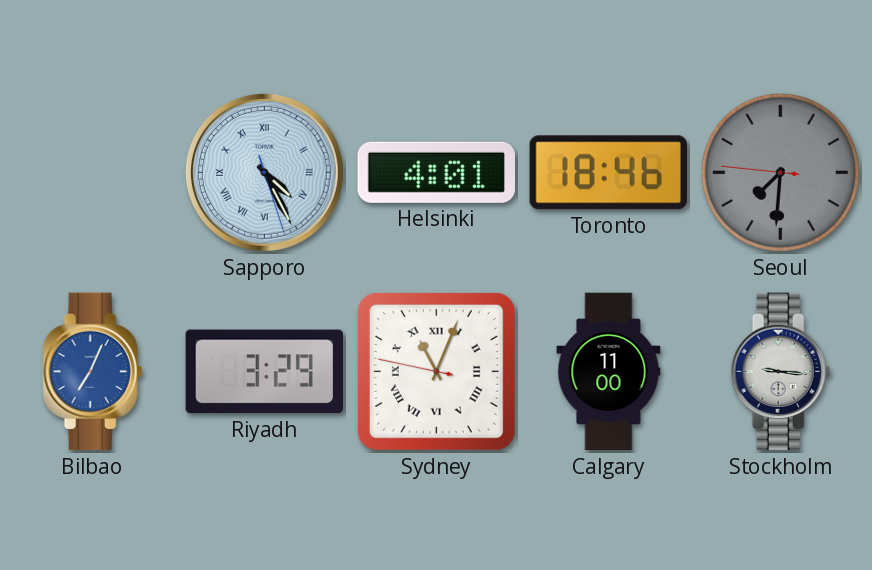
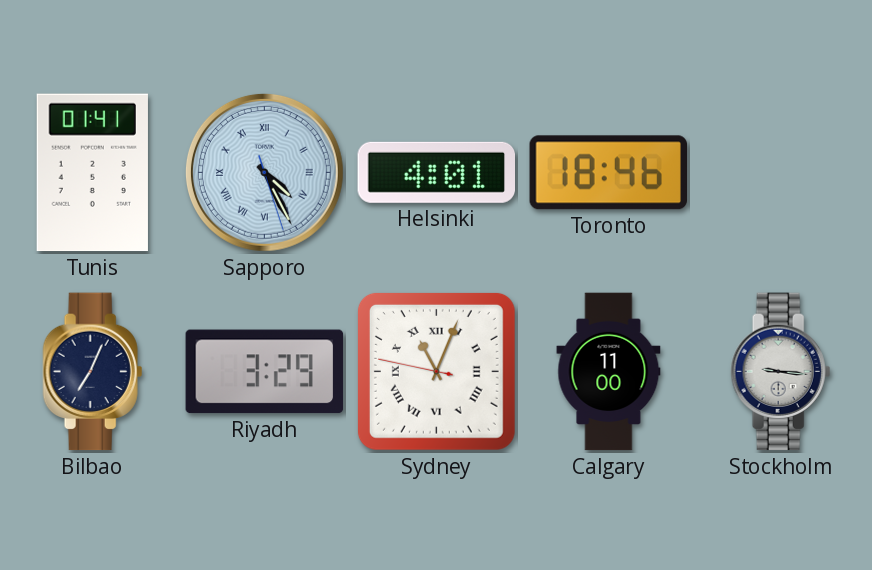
Tunis: none -> 01:41
Seoul: 7:30 -> none
Bilbao dial: blue -> navy
